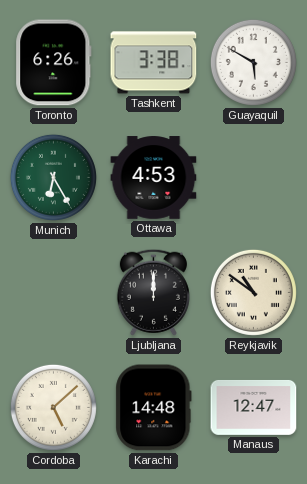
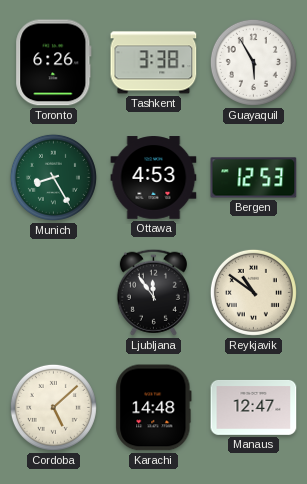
Guayaquil: 5:50 -> 5:55
Munich: 6:25 -> 8:25
Bergen: none -> 12:53
Ljubljana: 12:00 -> 11:54
